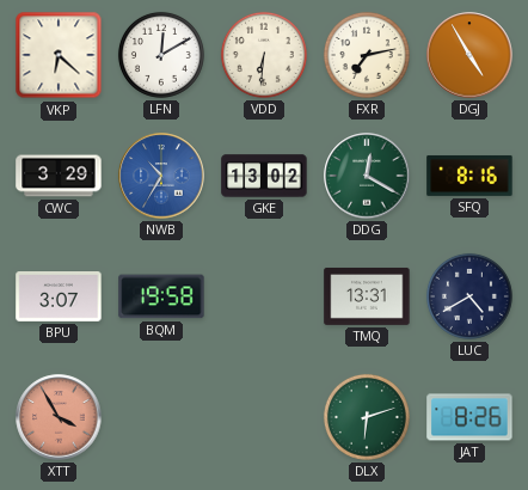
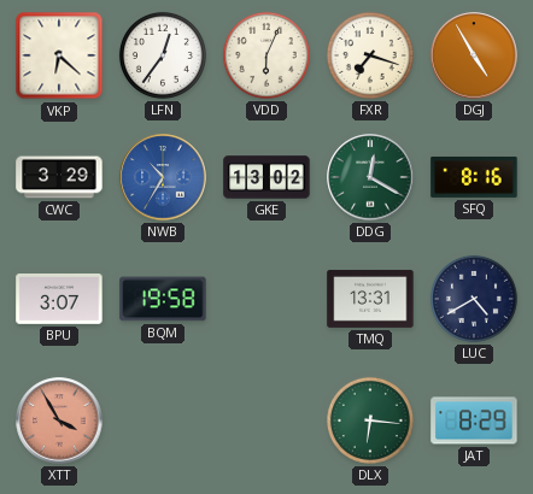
LFN: 12:10 -> 12:36
VDD: 6:31 -> 6:04
FXR: 7:13 -> 7:18
DLX: 6:12 -> 6:16
JAT: 8:26 -> 8:29
